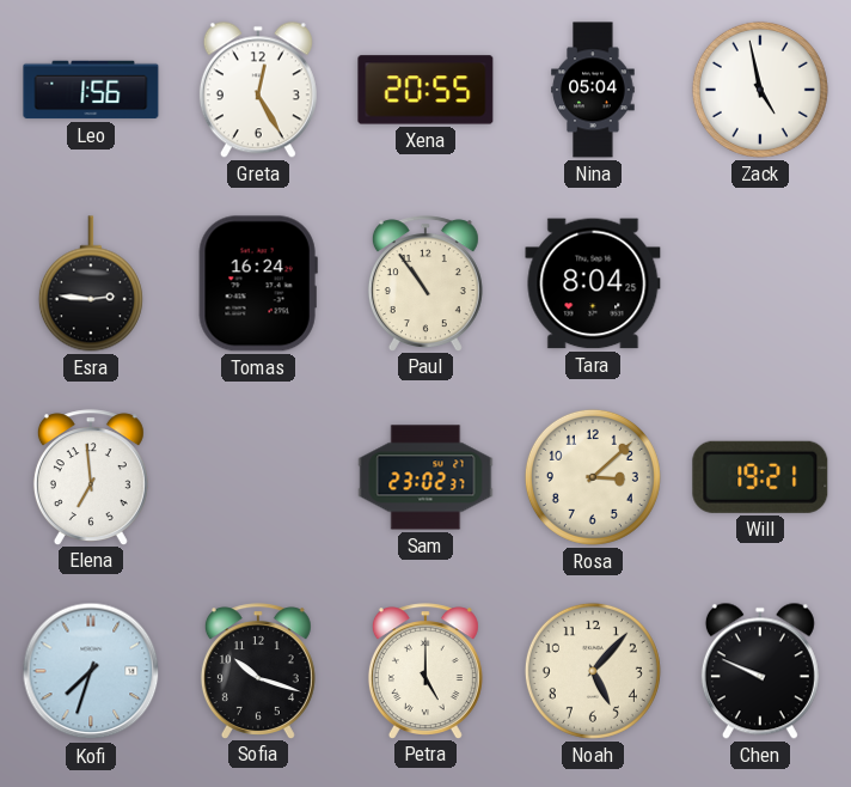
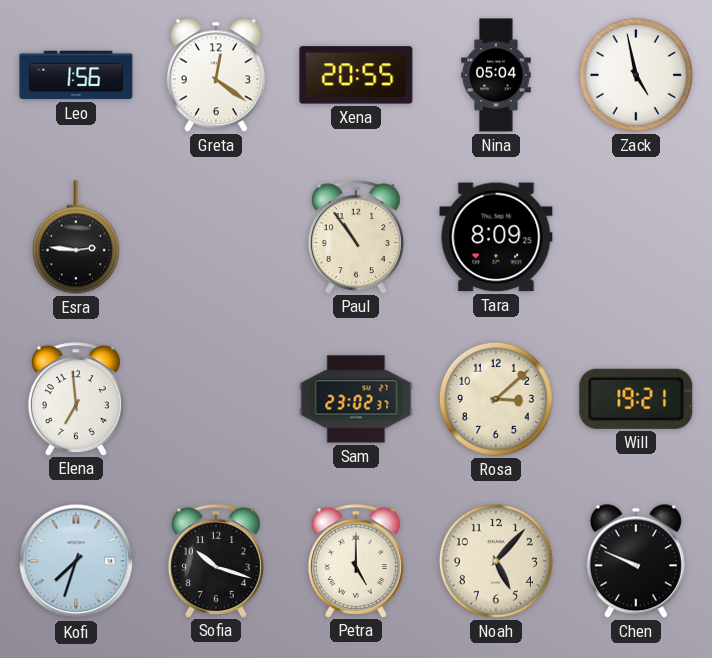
Greta: 12:25 -> 12:21
Tomas: 16:24 -> none
Tara: 8:04 -> 8:09
